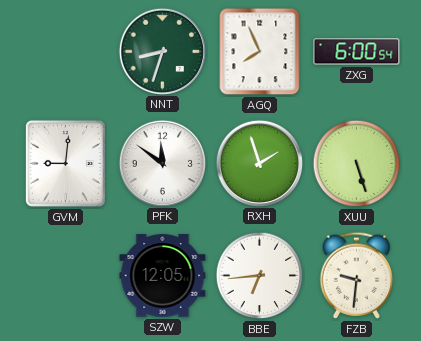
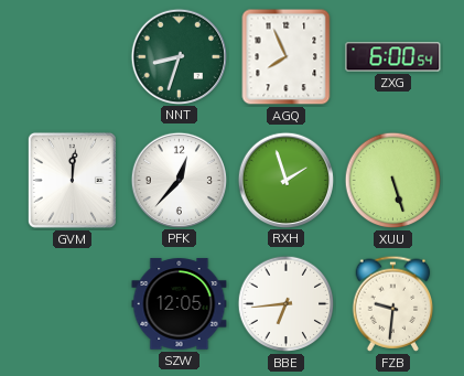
GVM: 9:01 -> 12:01
PFK: 11:51 -> 12:37
